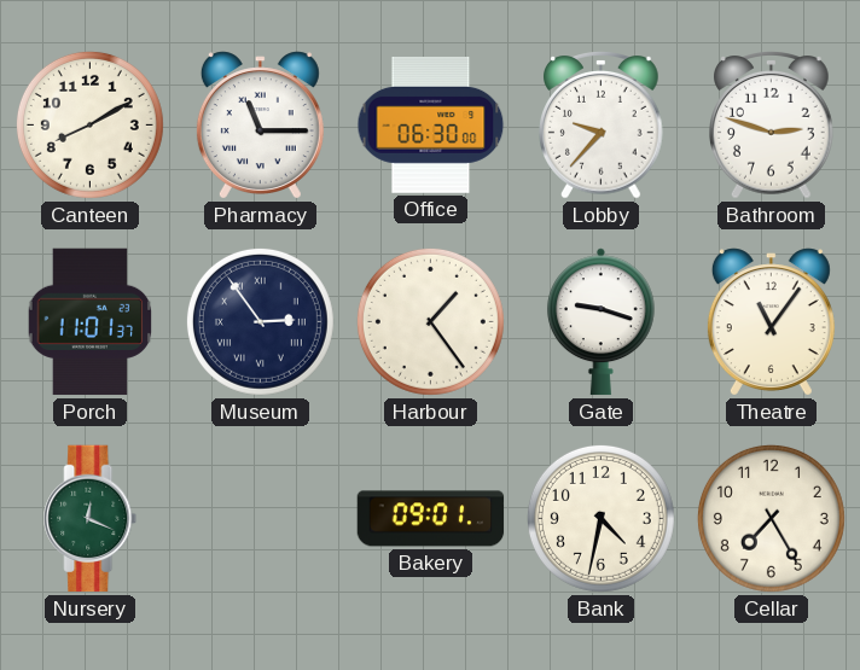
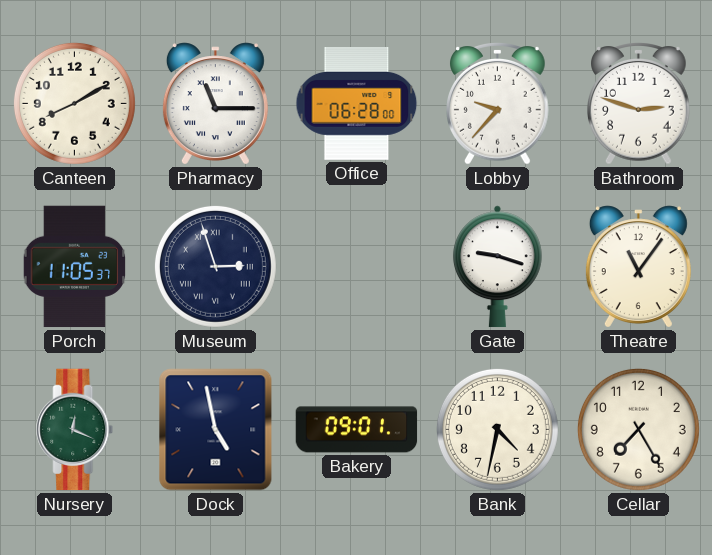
Office: 06:30 -> 06:28
Porch: 11:01 -> 11:05
Museum: 2:54 -> 2:57
Harbour: 1:24 -> none
Dock: none -> 4:58
